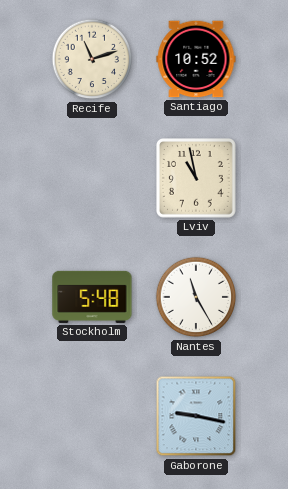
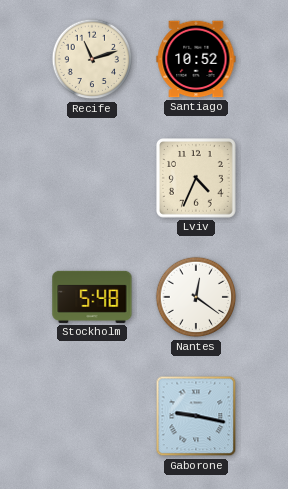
Lviv: 10:58 -> 4:34
Nantes: 11:25 -> 12:21
